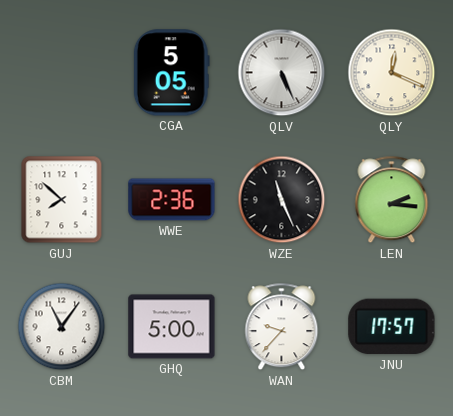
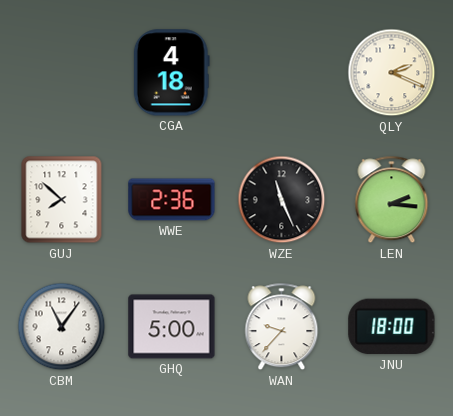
CGA: 5:05 -> 4:18
QLV: 5:26 -> none
QLY: 12:19 -> 2:19
JNU: 17:57 -> 18:00
